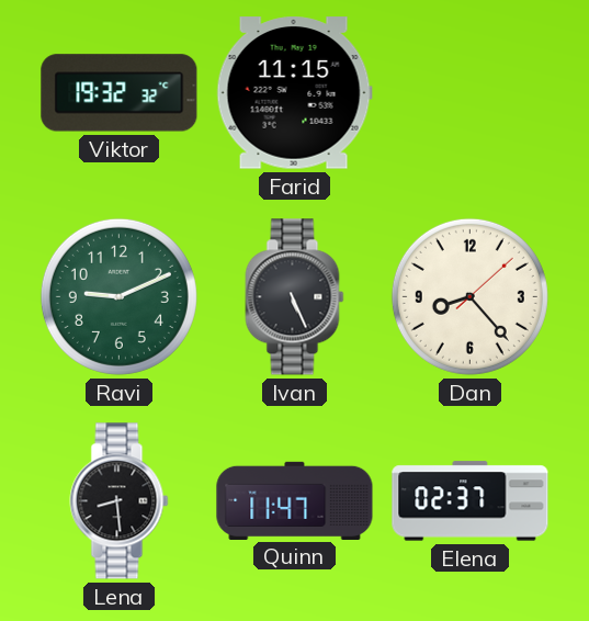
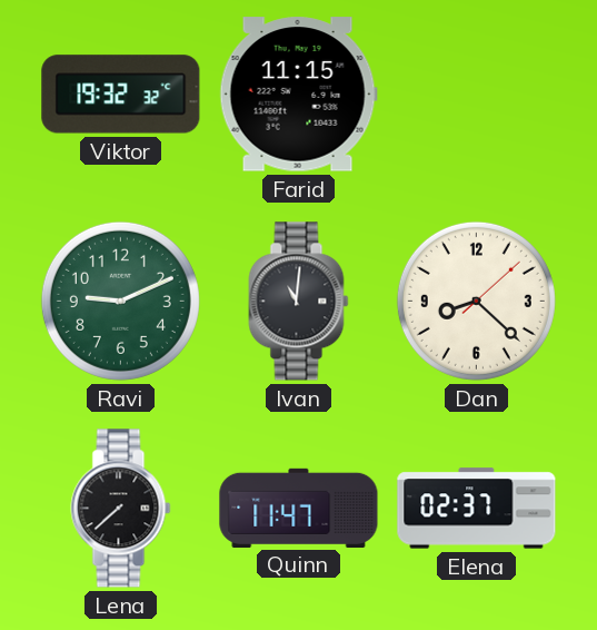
Ivan: 5:26 -> 11:01
Dan: 8:23 -> 8:22
Lena: 8:29 -> 7:38
